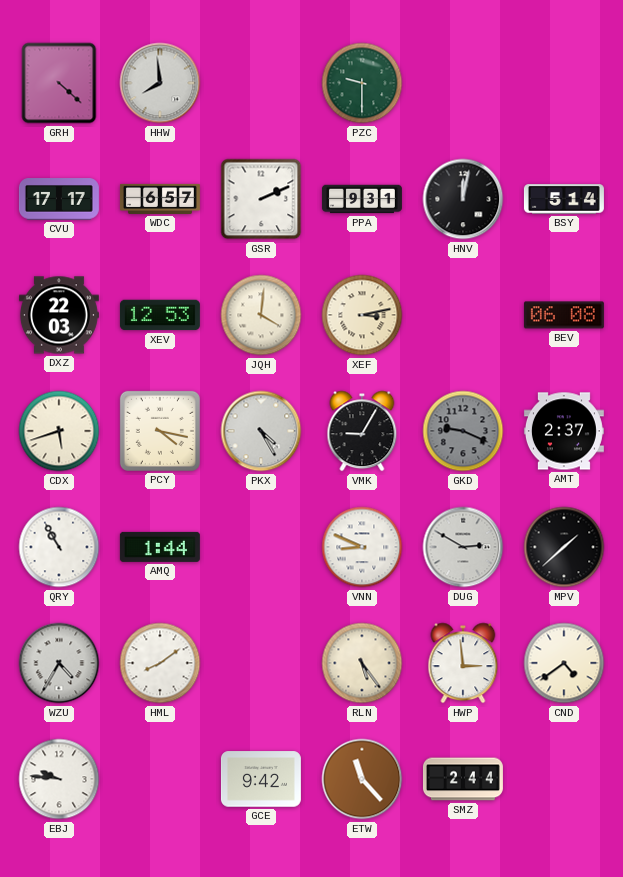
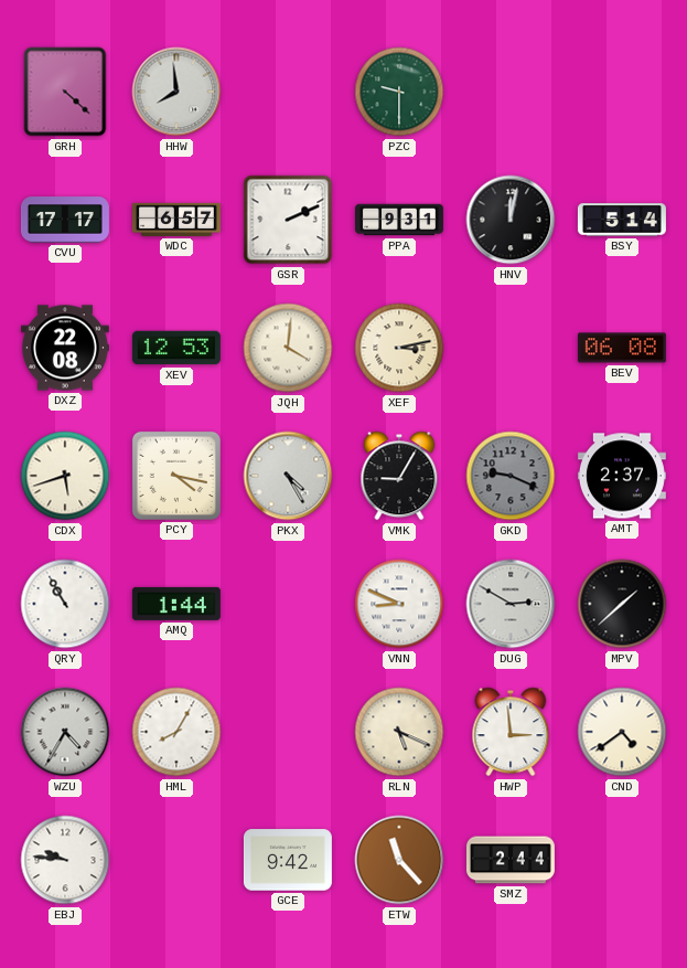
DXZ: 22:03 -> 22:08
HML: 8:09 -> 8:05
RLN: 5:24 -> 5:19
